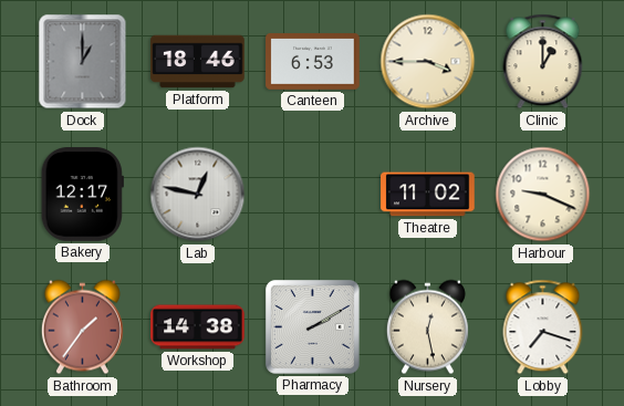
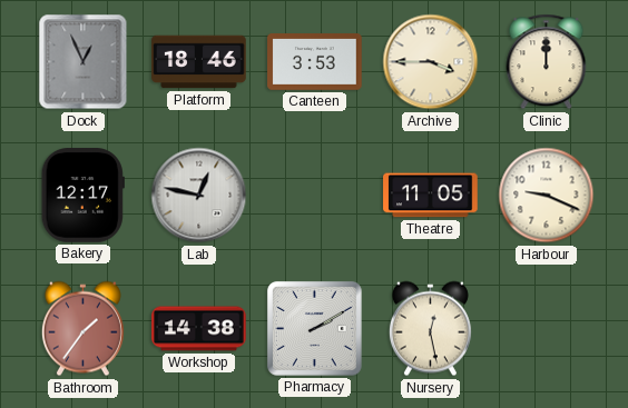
Dock: 1:00 -> 12:56
Canteen: 6:53 -> 3:53
Clinic: 1:00 -> 12:00
Theatre: 11:02 -> 11:05
Lobby: 7:18 -> none
